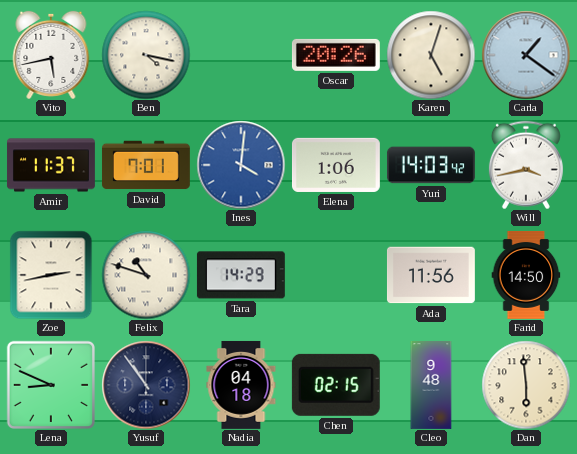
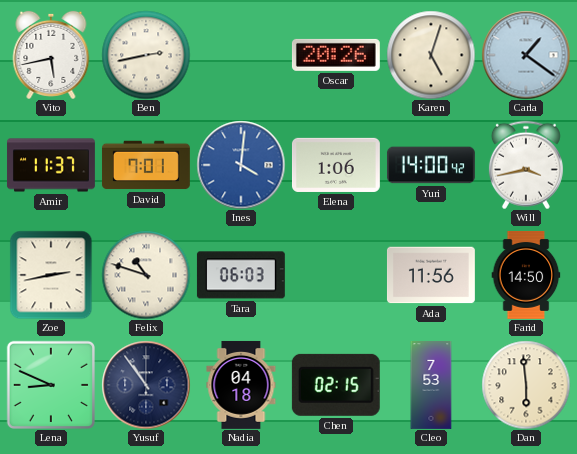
Ben: 4:17 -> 2:43
Yuri: 14:03 -> 14:00
Tara: 14:29 -> 06:03
Cleo: 9:48 -> 7:53
